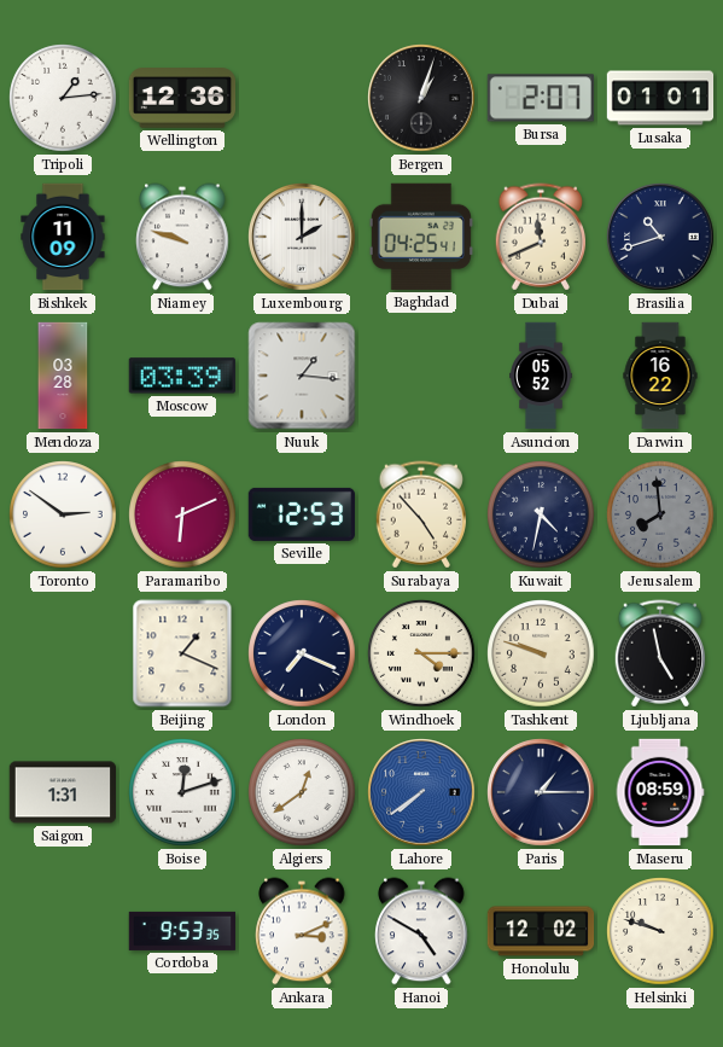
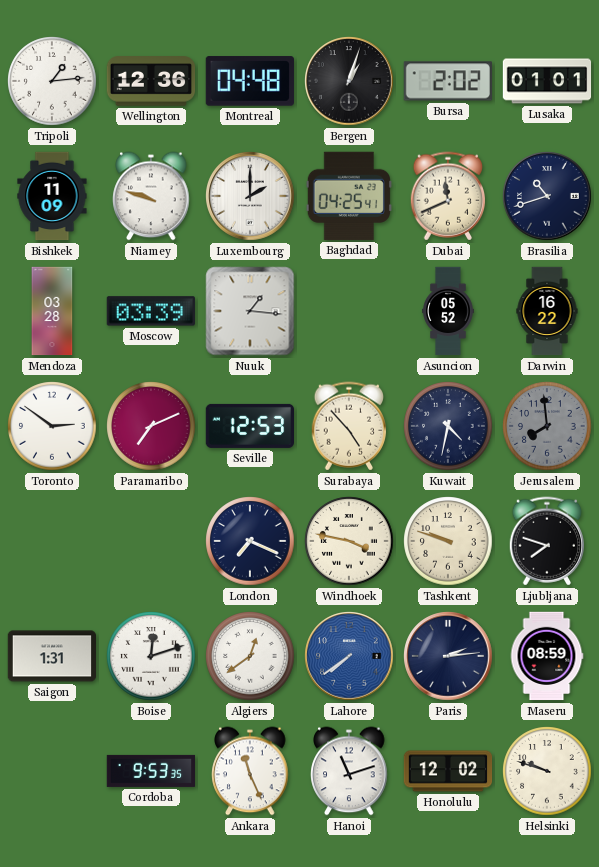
Montreal: none -> 04:48
Bursa: 2:07 -> 2:02
Paramaribo: 6:11 -> 7:11
Beijing: 1:19 -> none
Windhoek: 4:15 -> 3:47
Ljubljana: 4:58 -> 7:48
Paris: 1:15 -> 2:14
Ankara: 3:11 -> 11:26
Hanoi: 4:50 -> 11:12
